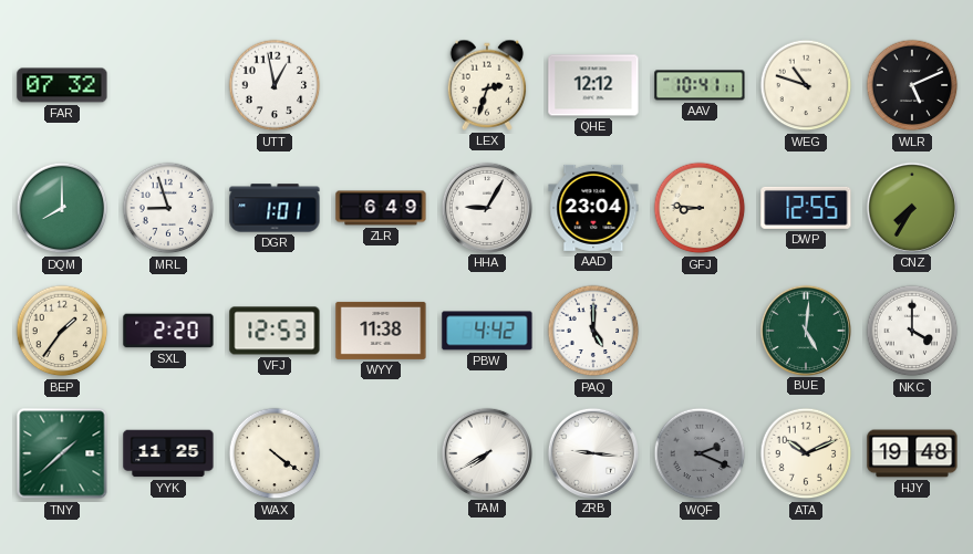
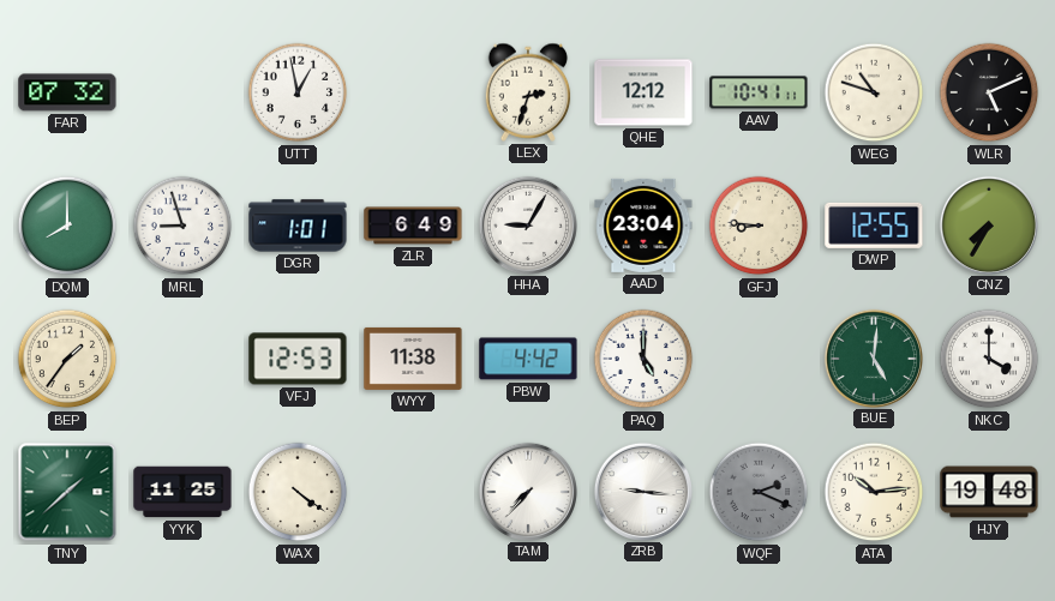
SXL: 2:20 -> none
TAM: 7:40 -> 7:37
ATA: 10:11 -> 10:14
